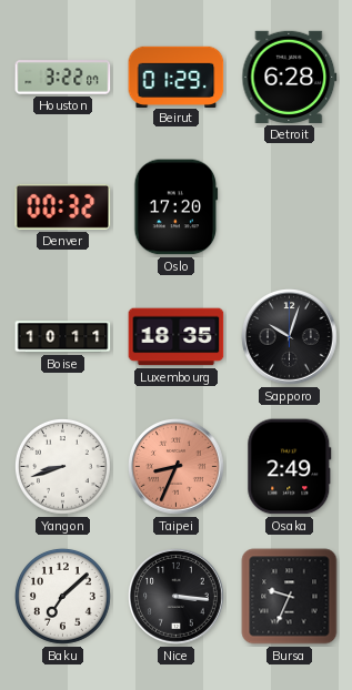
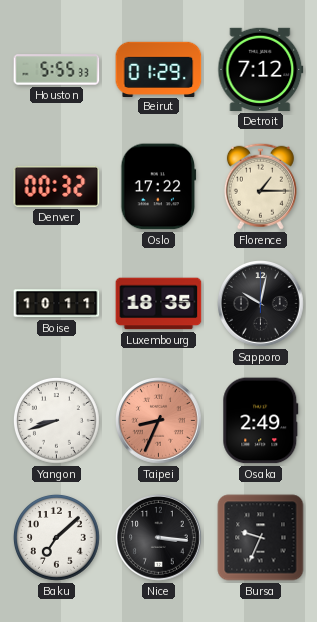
Houston: 3:22 -> 5:55
Detroit: 6:28 -> 7:12
Oslo: 17:20 -> 17:22
Florence: none -> 1:15
Sapporo: 10:03 -> 10:02
